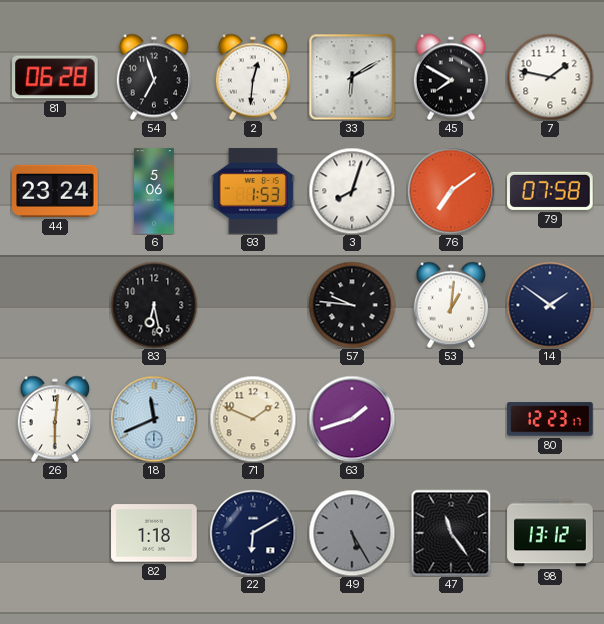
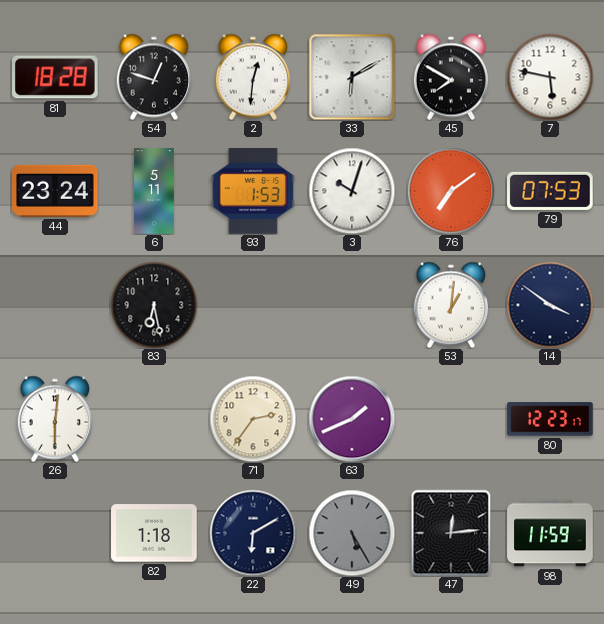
81: 06:28 -> 18:28
54: 6:57 -> 12:48
7: 1:47 -> 5:47
6: 5:06 -> 5:11
3: 8:03 -> 10:03
79: 07:58 -> 07:53
57: 9:46 -> none
14: 1:51 -> 3:51
18: 11:41 -> none
71: 1:49 -> 2:36
63: 1:42 -> 1:41
47: 11:24 -> 12:14
98: 13:12 -> 11:59
